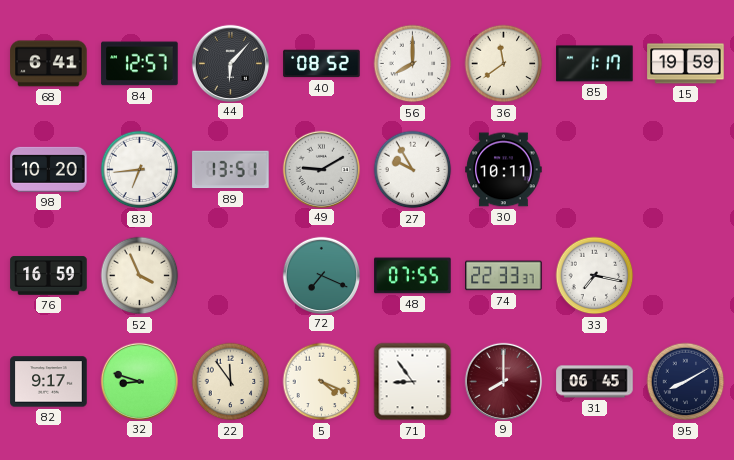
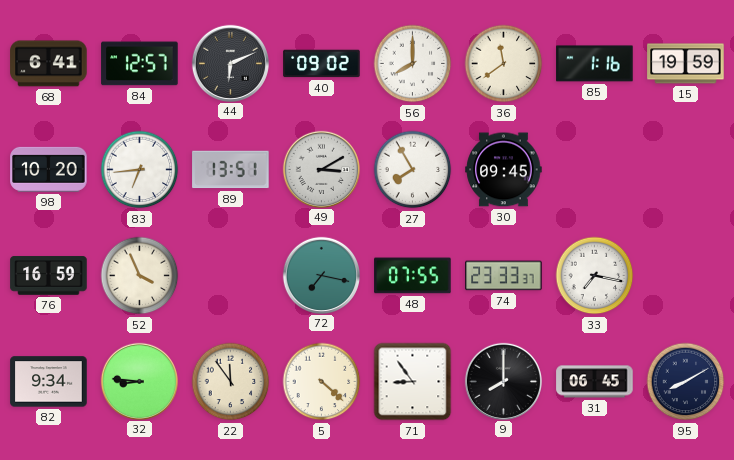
44: 6:07 -> 6:11
40: 08:52 -> 09:02
85: 1:17 -> 1:16
49: 9:10 -> 3:10
27: 9:55 -> 7:55
30: 10:11 -> 09:45
72: 7:19 -> 7:17
74: 22:33 -> 23:33
82: 9:17 -> 9:34
32: 8:48 -> 8:46
5: 4:19 -> 4:22
9 dial: burgundy -> black
